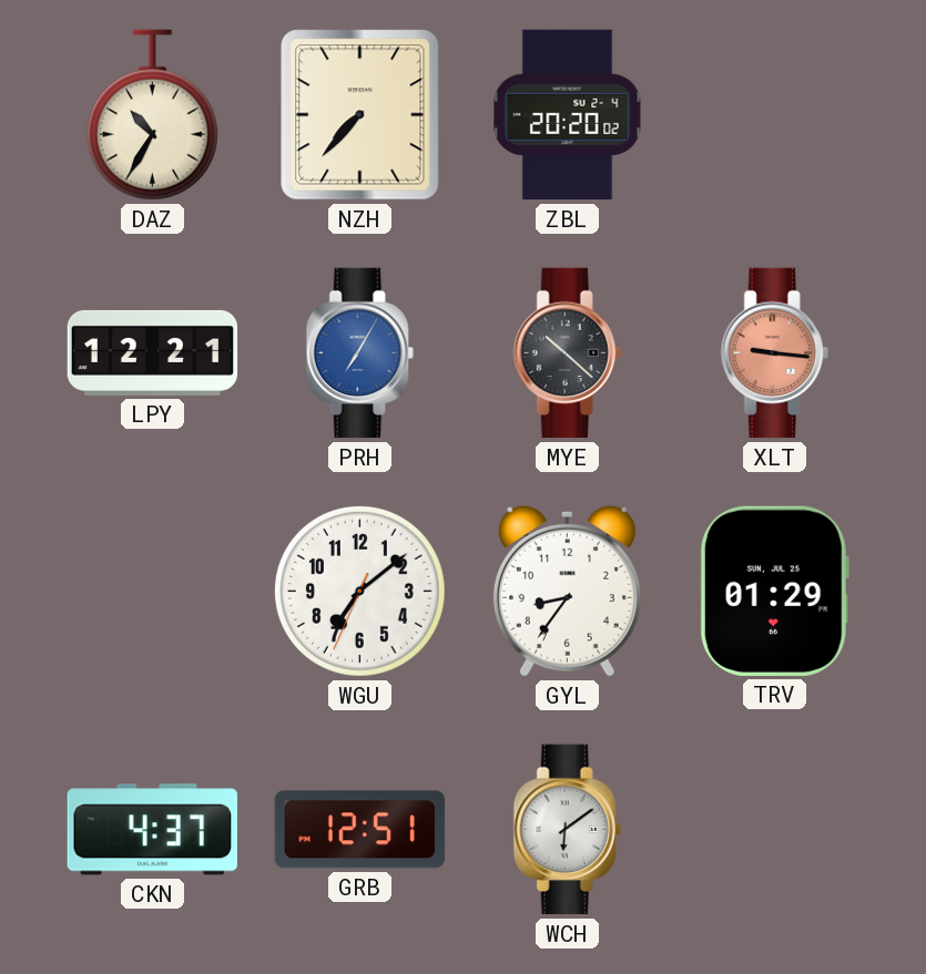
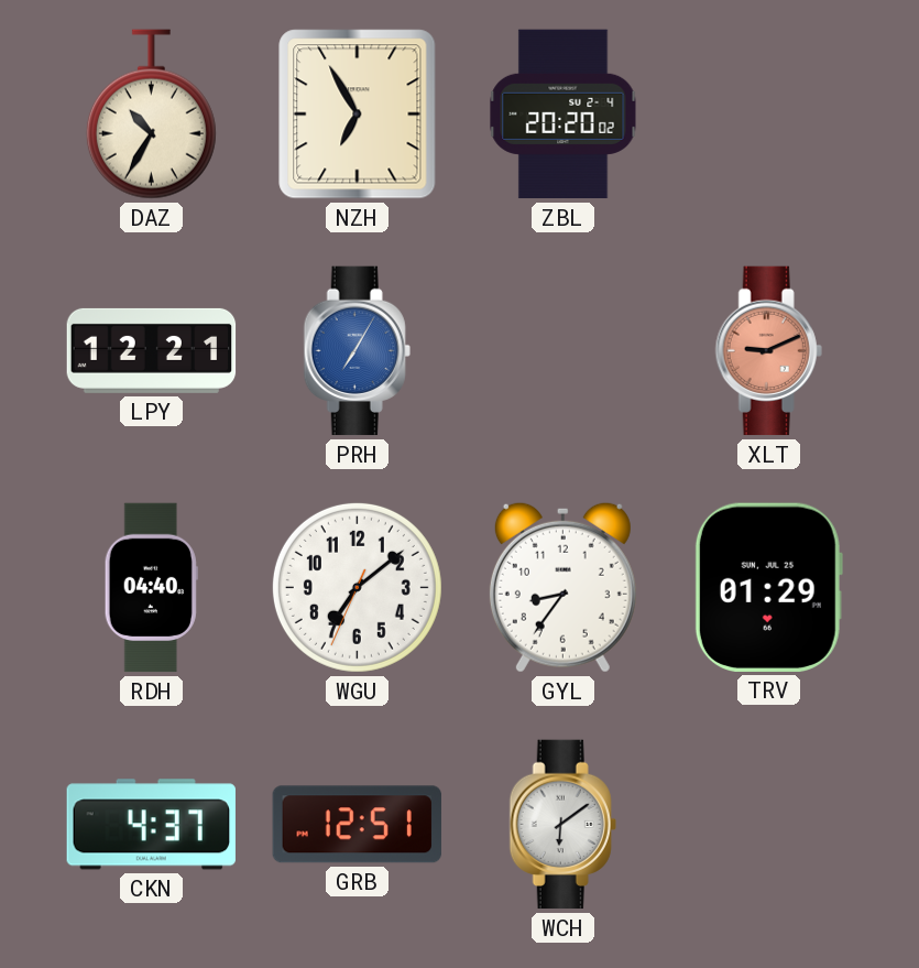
NZH: 7:37 -> 6:55
MYE: 10:22 -> none
XLT: 9:16 -> 9:11
RDH: none -> 04:40
